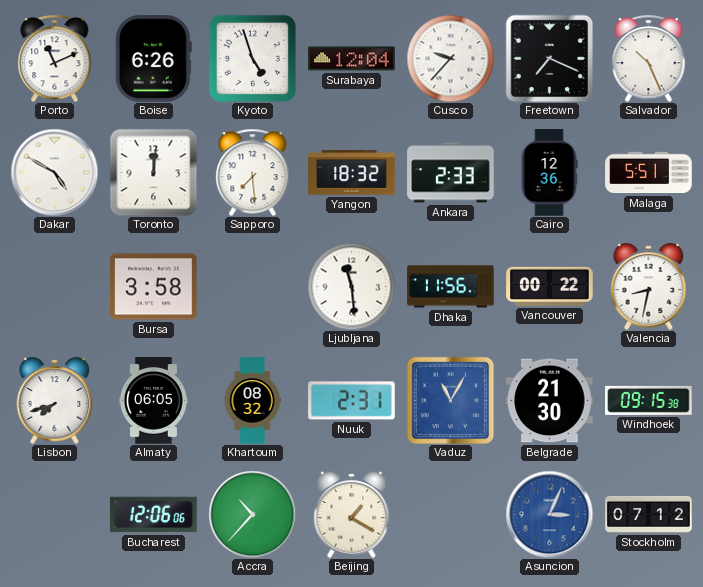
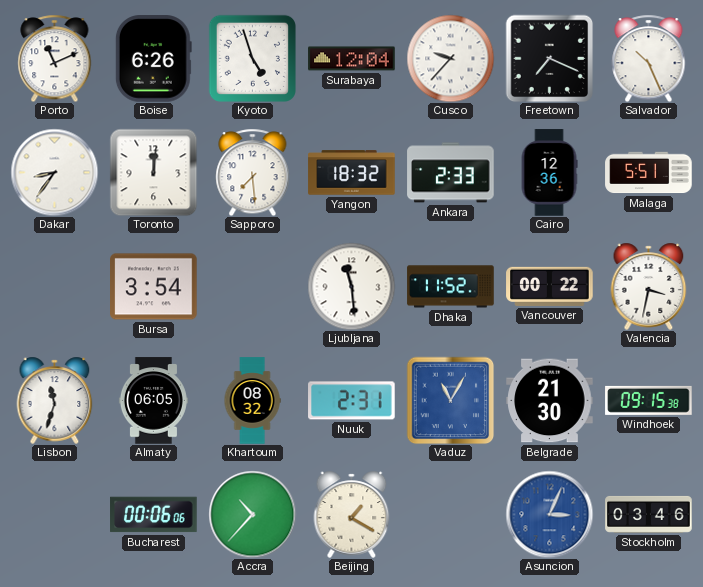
Dakar: 4:50 -> 8:36
Bursa: 3:58 -> 3:54
Dhaka: 11:56 -> 11:52
Valencia: 8:32 -> 3:32
Lisbon: 7:42 -> 11:33
Bucharest: 12:06 -> 00:06
Stockholm: 07:12 -> 03:46
